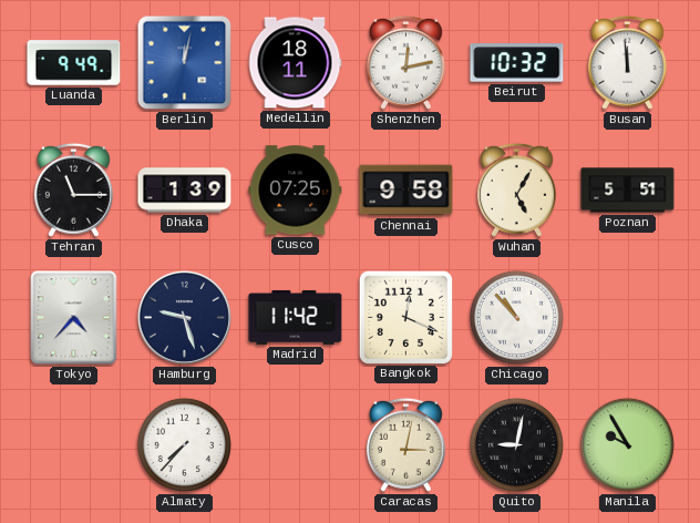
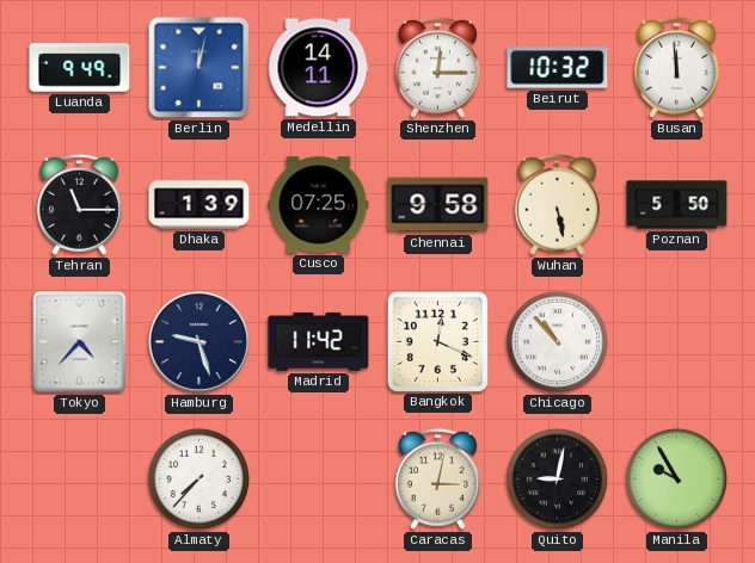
Medellin: 18:11 -> 14:11
Shenzhen: 12:13 -> 12:15
Wuhan: 5:05 -> 5:28
Poznan: 5:51 -> 5:50
